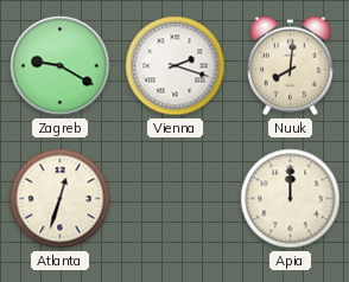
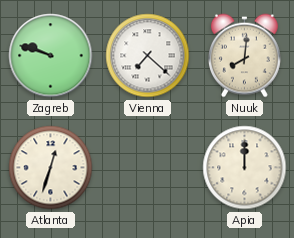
Zagreb: 9:20 -> 9:48
Vienna: 2:18 -> 7:22
